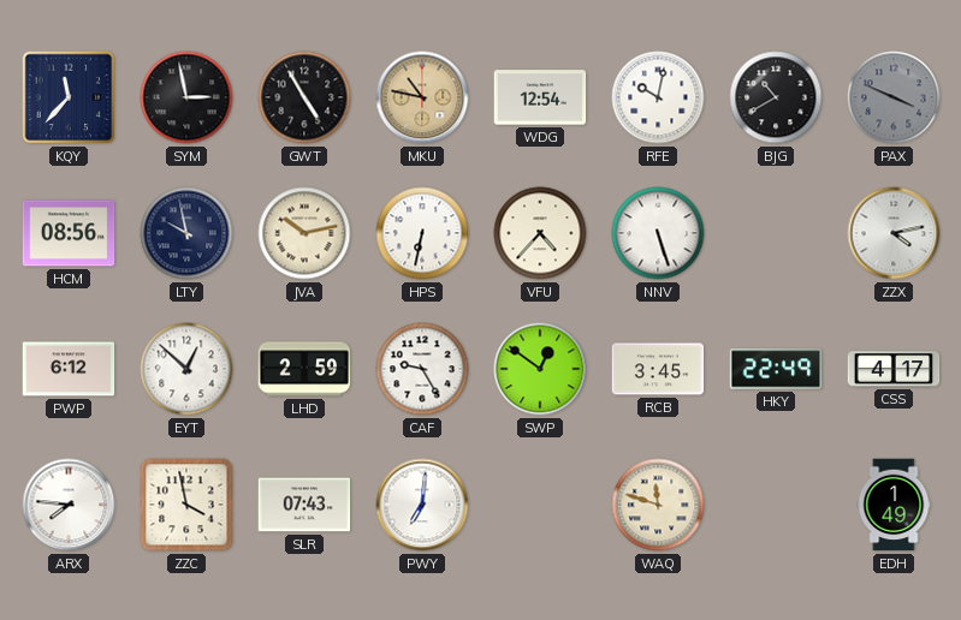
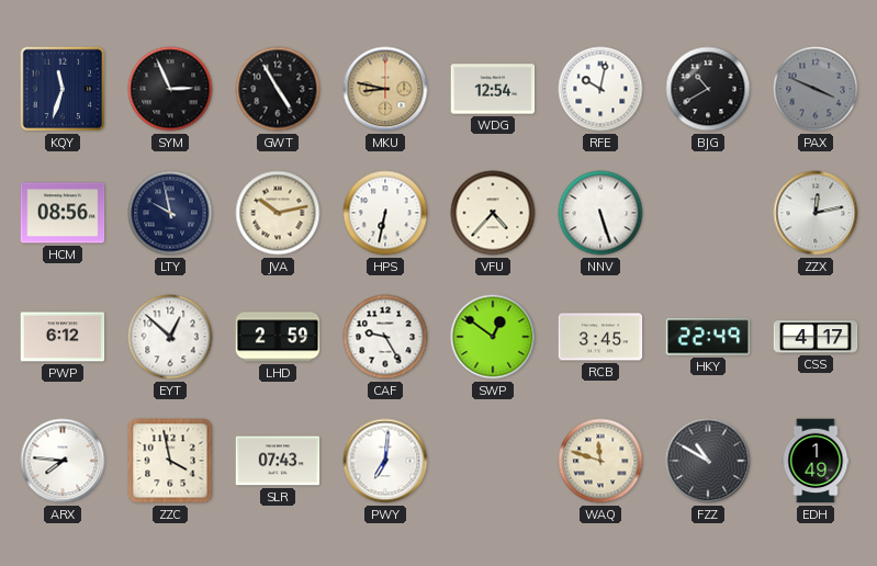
KQY: 11:37 -> 11:33
SYM: 2:58 -> 2:56
MKU: 10:47 -> 8:47
ZZX: 4:13 -> 12:13
FZZ: none -> 10:50
